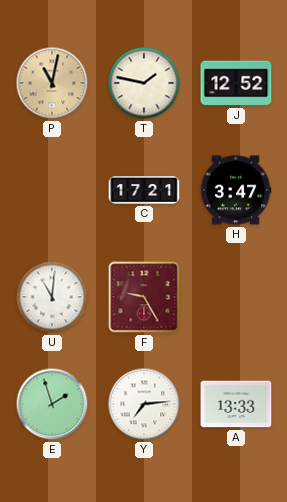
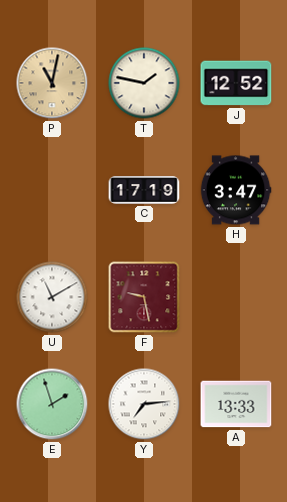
C: 17:21 -> 17:19
U: 11:01 -> 11:10
F: 9:25 -> 9:28
